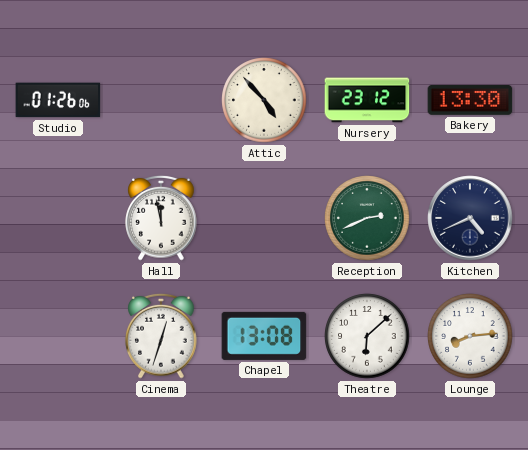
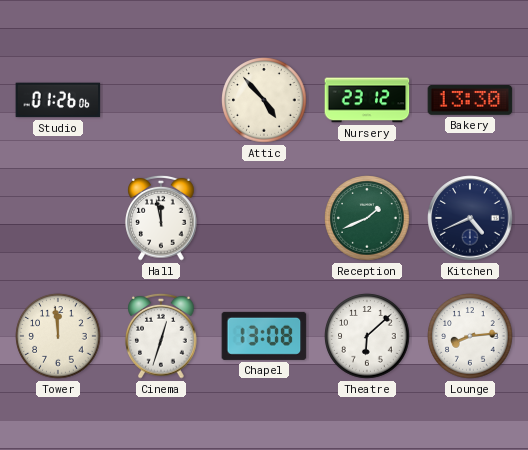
Reception: 2:41 -> 1:41
Tower: none -> 11:59
